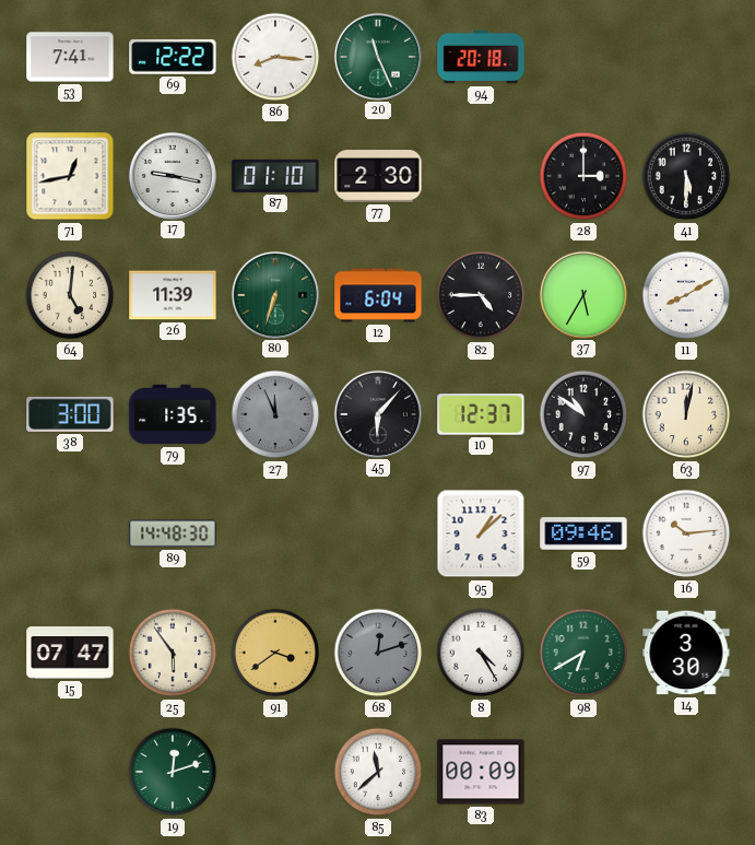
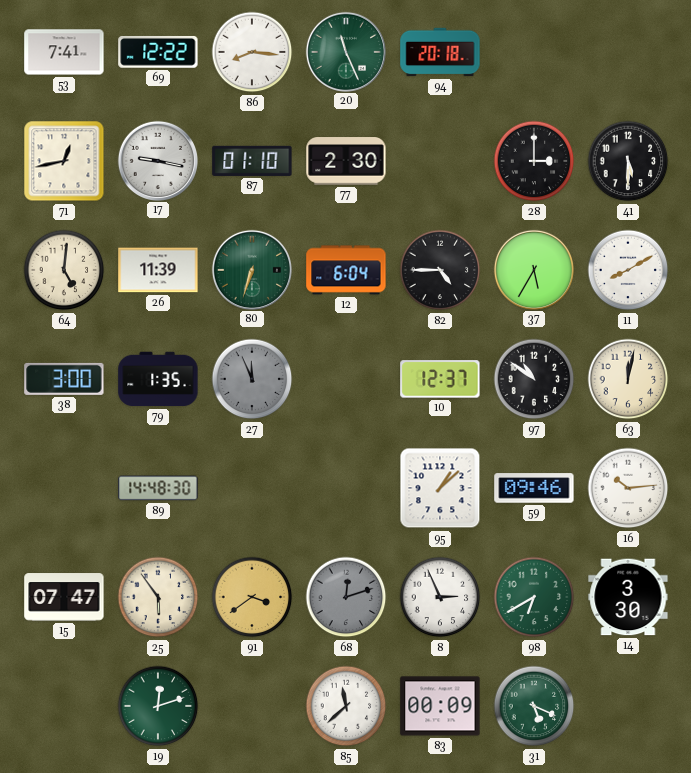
45: 6:07 -> none
8: 4:25 -> 2:56
31: none -> 5:19
